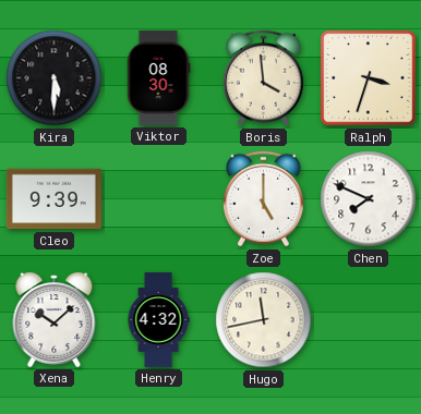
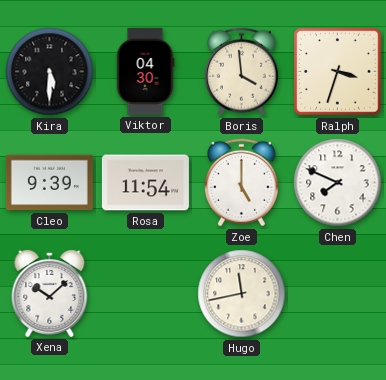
Viktor: 08:30 -> 04:30
Rosa: none -> 11:54
Henry: 4:32 -> none
